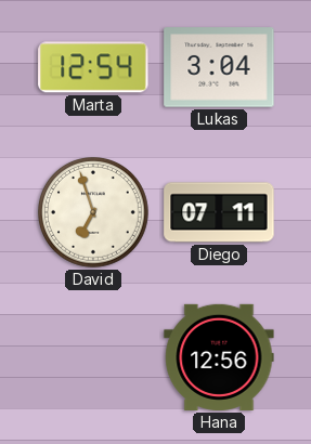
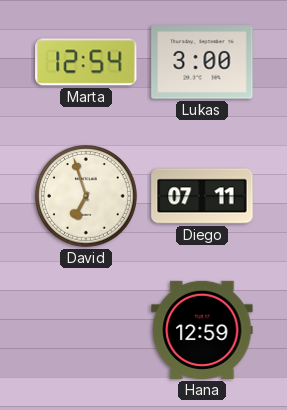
Lukas: 3:04 -> 3:00
Hana: 12:56 -> 12:59
